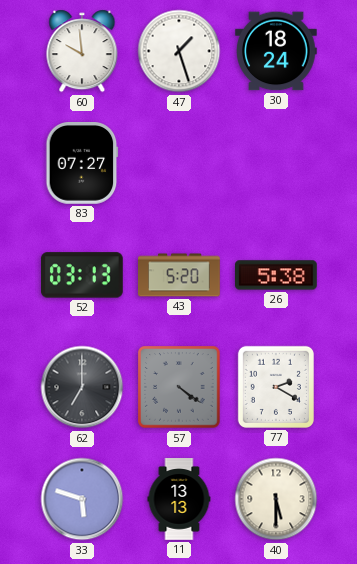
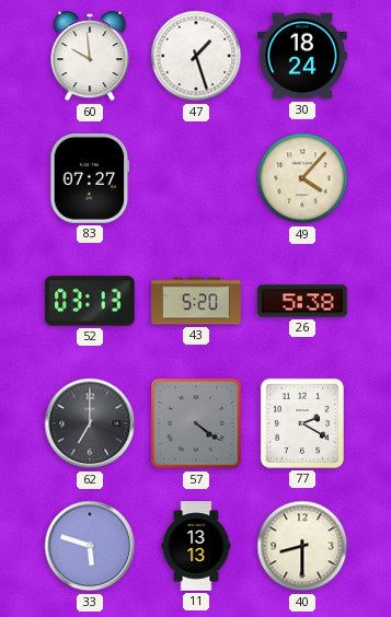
49: none -> 4:07
40: 5:30 -> 8:30
